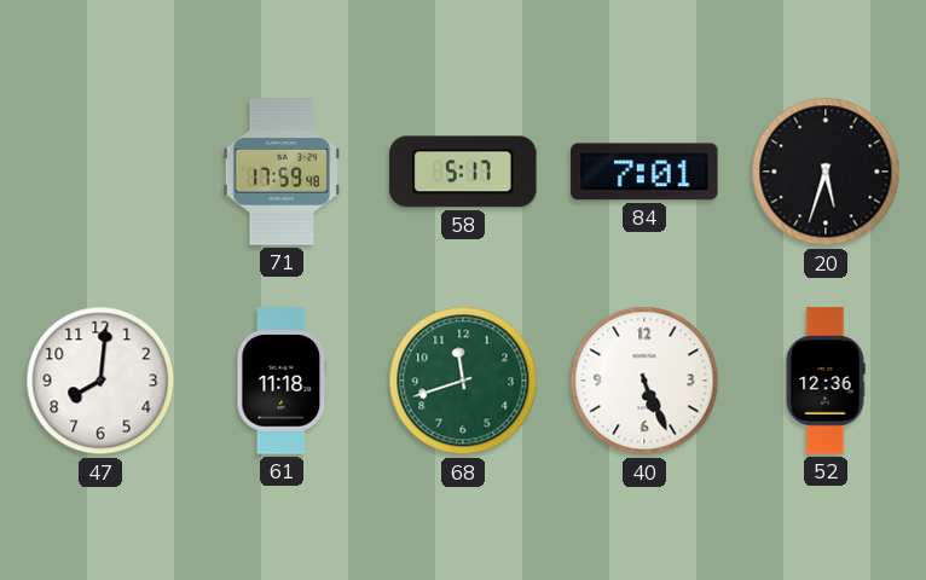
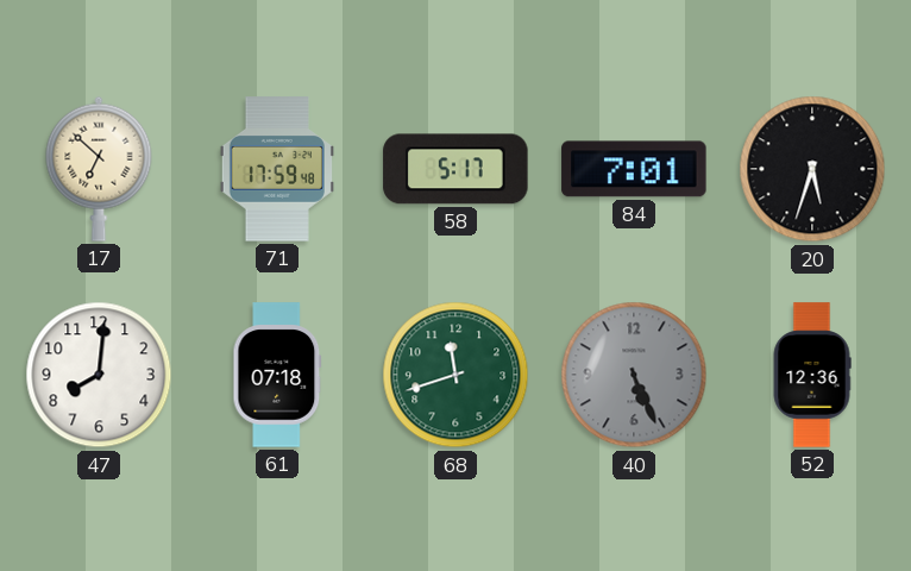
17: none -> 6:52
61: 11:18 -> 07:18
40 dial: white -> grey
